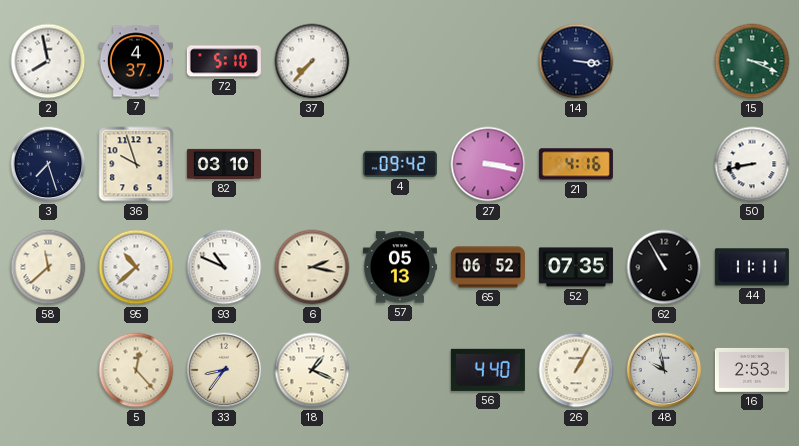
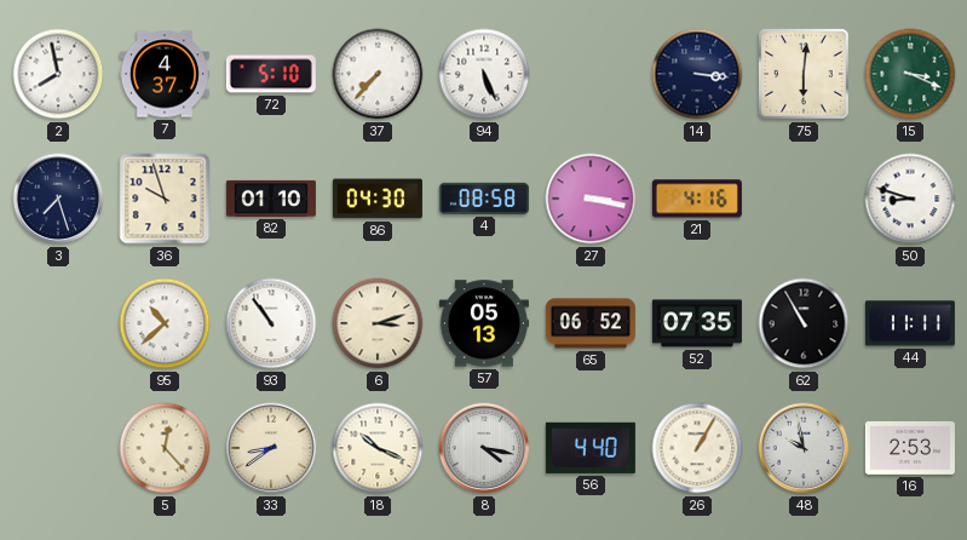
94: none -> 5:26
75: none -> 6:01
82: 03:10 -> 01:10
86: none -> 04:30
4: 09:42 -> 08:58
50: 8:43 -> 8:48
58: 11:38 -> none
93: 10:49 -> 10:54
6: 2:17 -> 3:12
33: 8:36 -> 8:39
18: 1:19 -> 10:19
8: none -> 4:17
